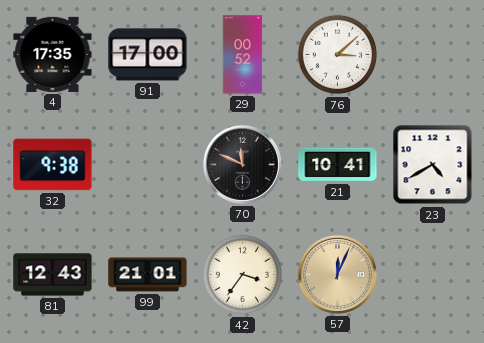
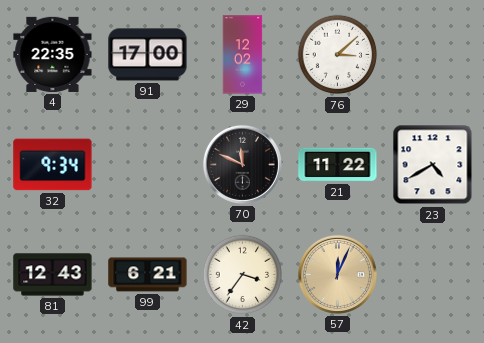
4: 17:35 -> 22:35
29: 00:52 -> 12:02
32: 9:38 -> 9:34
21: 10:41 -> 11:22
99: 21:01 -> 6:21
